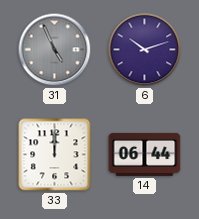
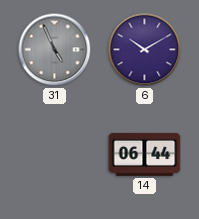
6: 10:12 -> 10:10
33: 12:00 -> none
